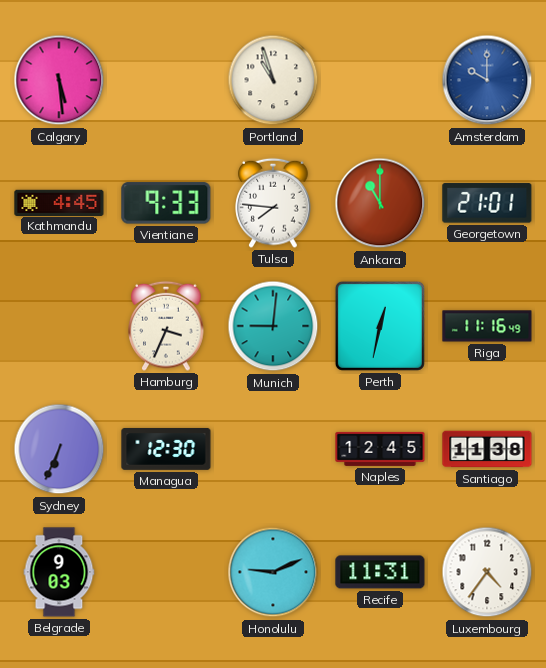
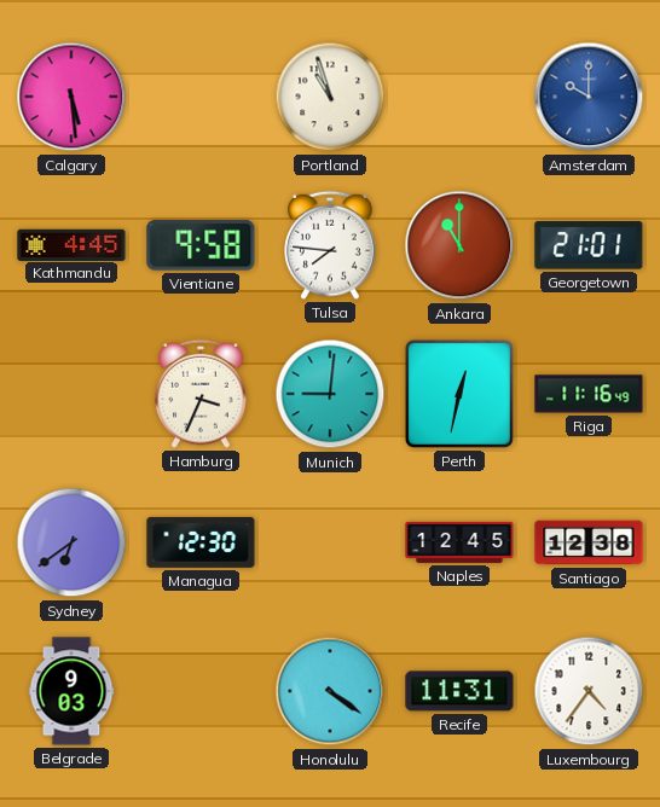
Vientiane: 9:33 -> 9:58
Sydney: 6:34 -> 6:39
Santiago: 11:38 -> 12:38
Honolulu: 9:11 -> 4:21
